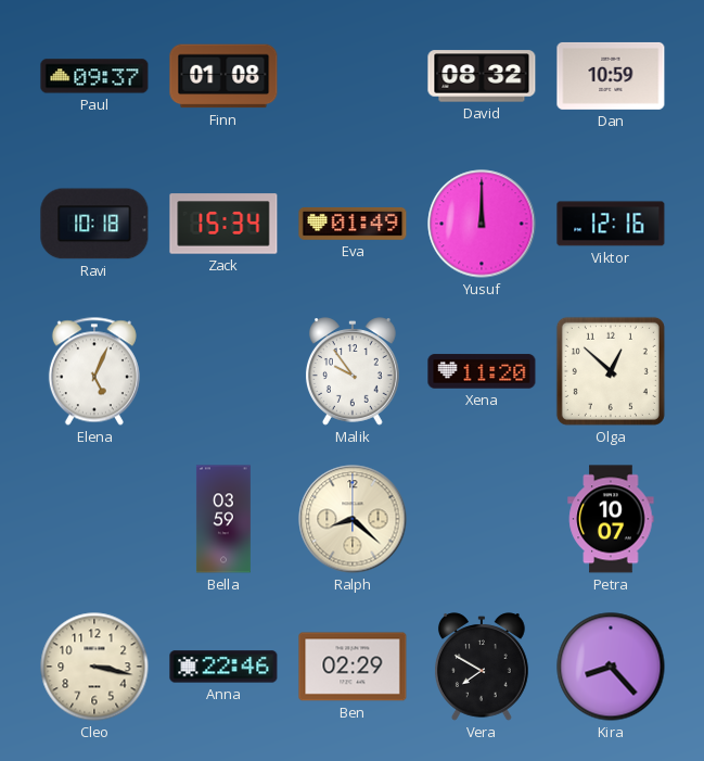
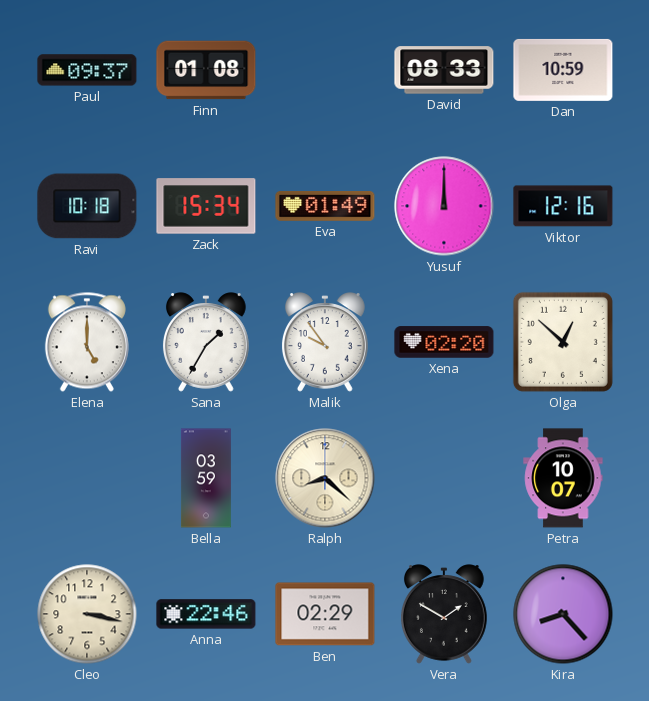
David: 08:32 -> 08:33
Elena: 5:04 -> 5:00
Sana: none -> 1:35
Xena: 11:20 -> 02:20
Vera: 7:50 -> 1:50
